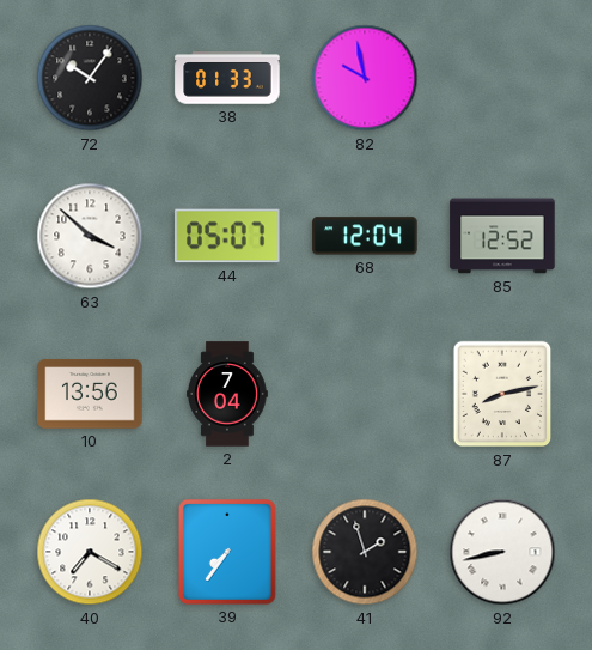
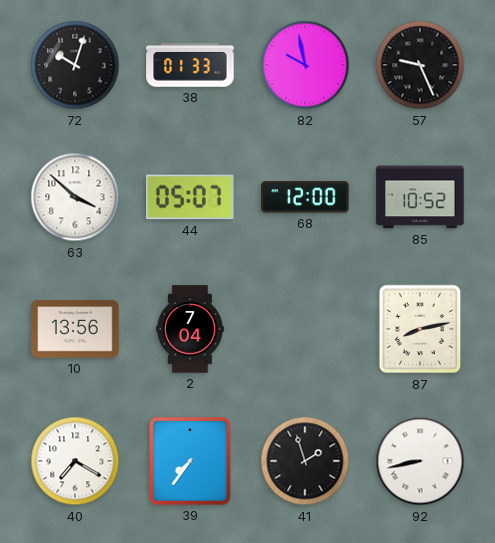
72: 10:06 -> 10:03
57: none -> 9:26
68: 12:04 -> 12:00
85: 12:52 -> 10:52
